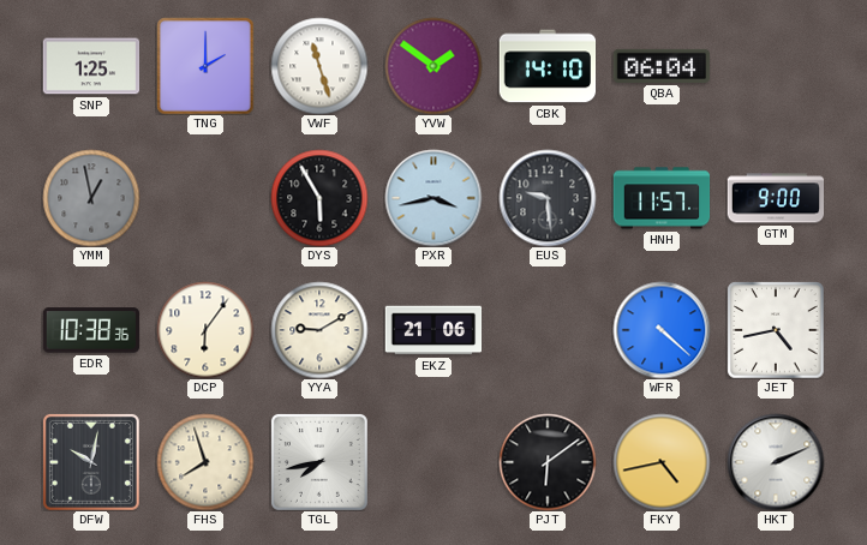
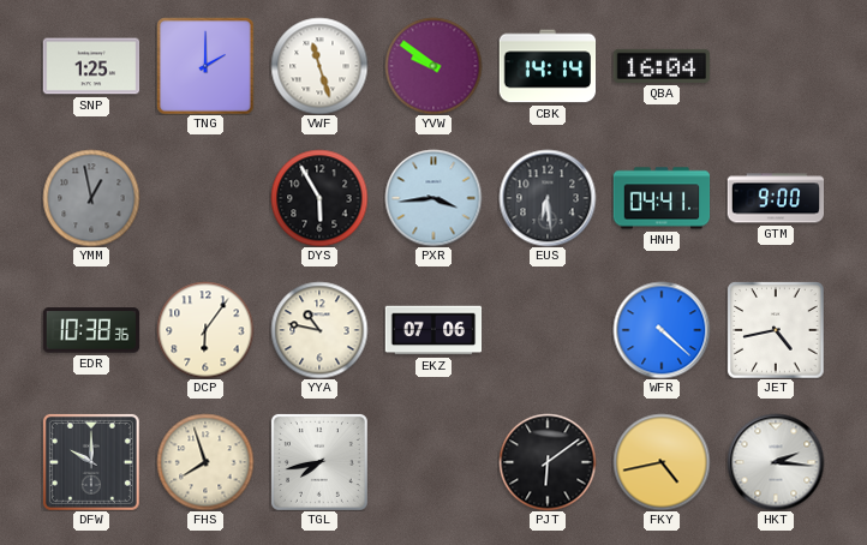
YVW: 1:51 -> 9:51
CBK: 14:10 -> 14:14
QBA: 06:04 -> 16:04
PXR: 3:43 -> 3:44
EUS: 9:29 -> 6:29
HNH: 11:57 -> 04:41
YYA: 9:10 -> 10:47
EKZ: 21:06 -> 07:06
DFW: 10:02 -> 10:00
HKT: 2:11 -> 2:16
